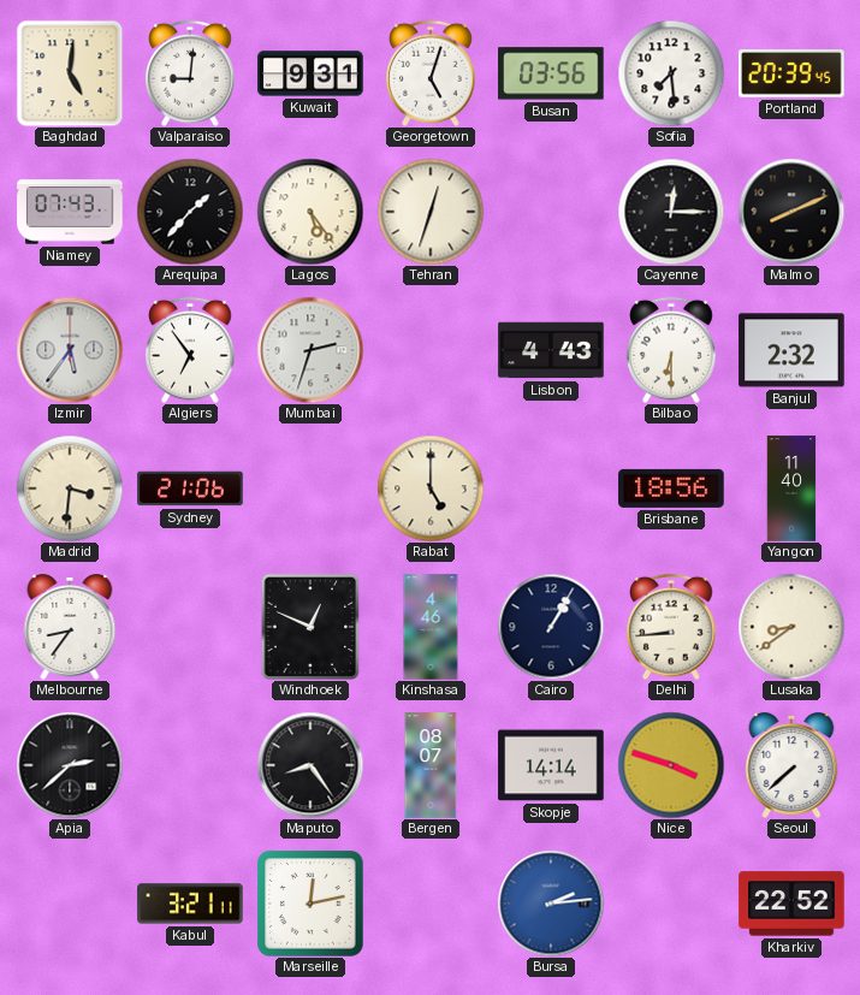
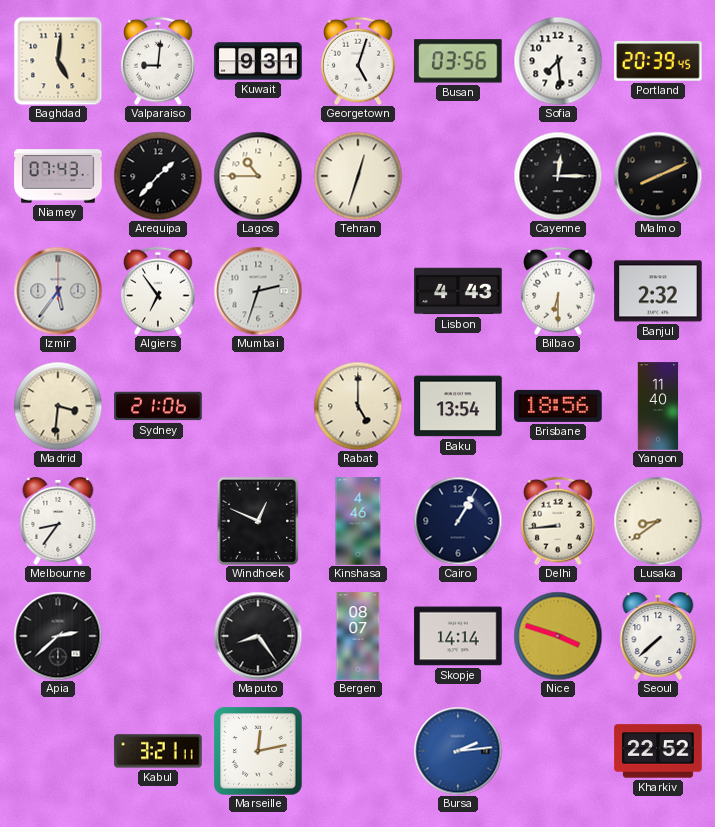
Lagos: 5:24 -> 10:45
Baku: none -> 13:54
